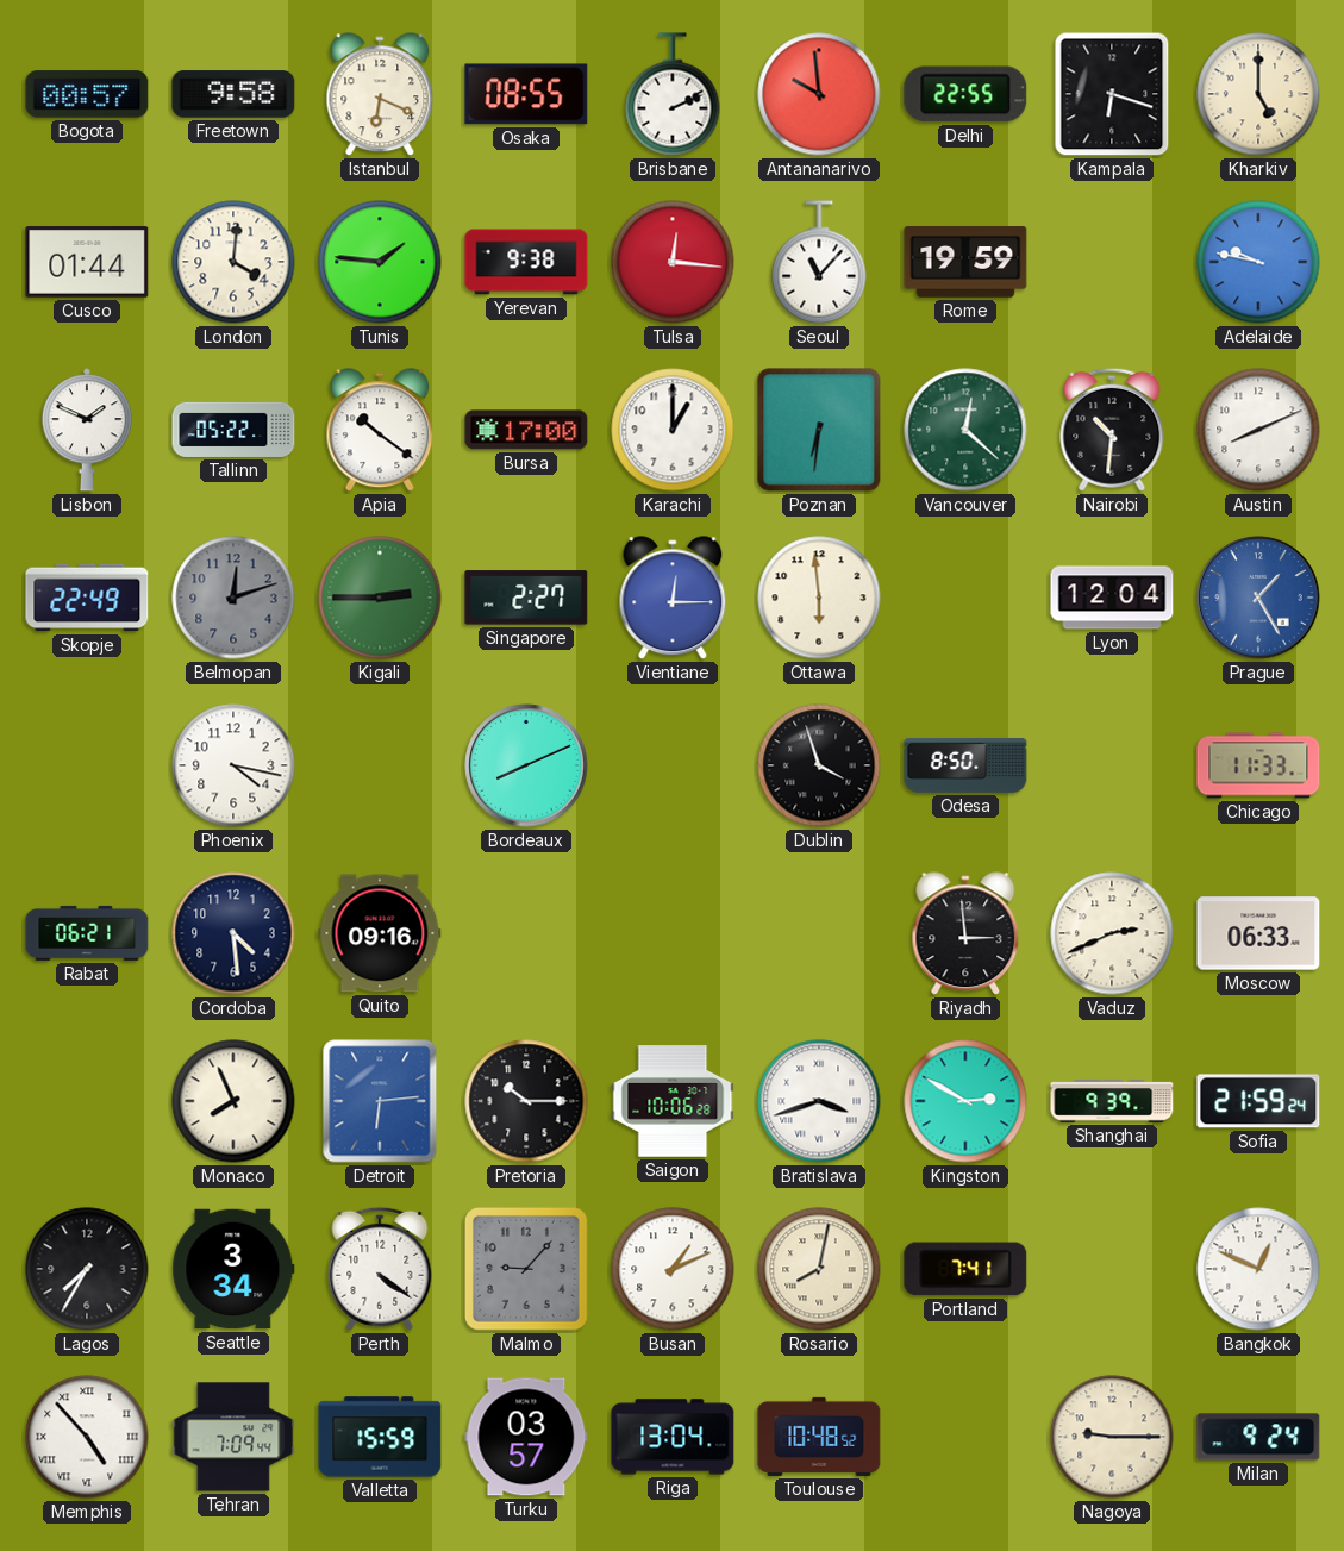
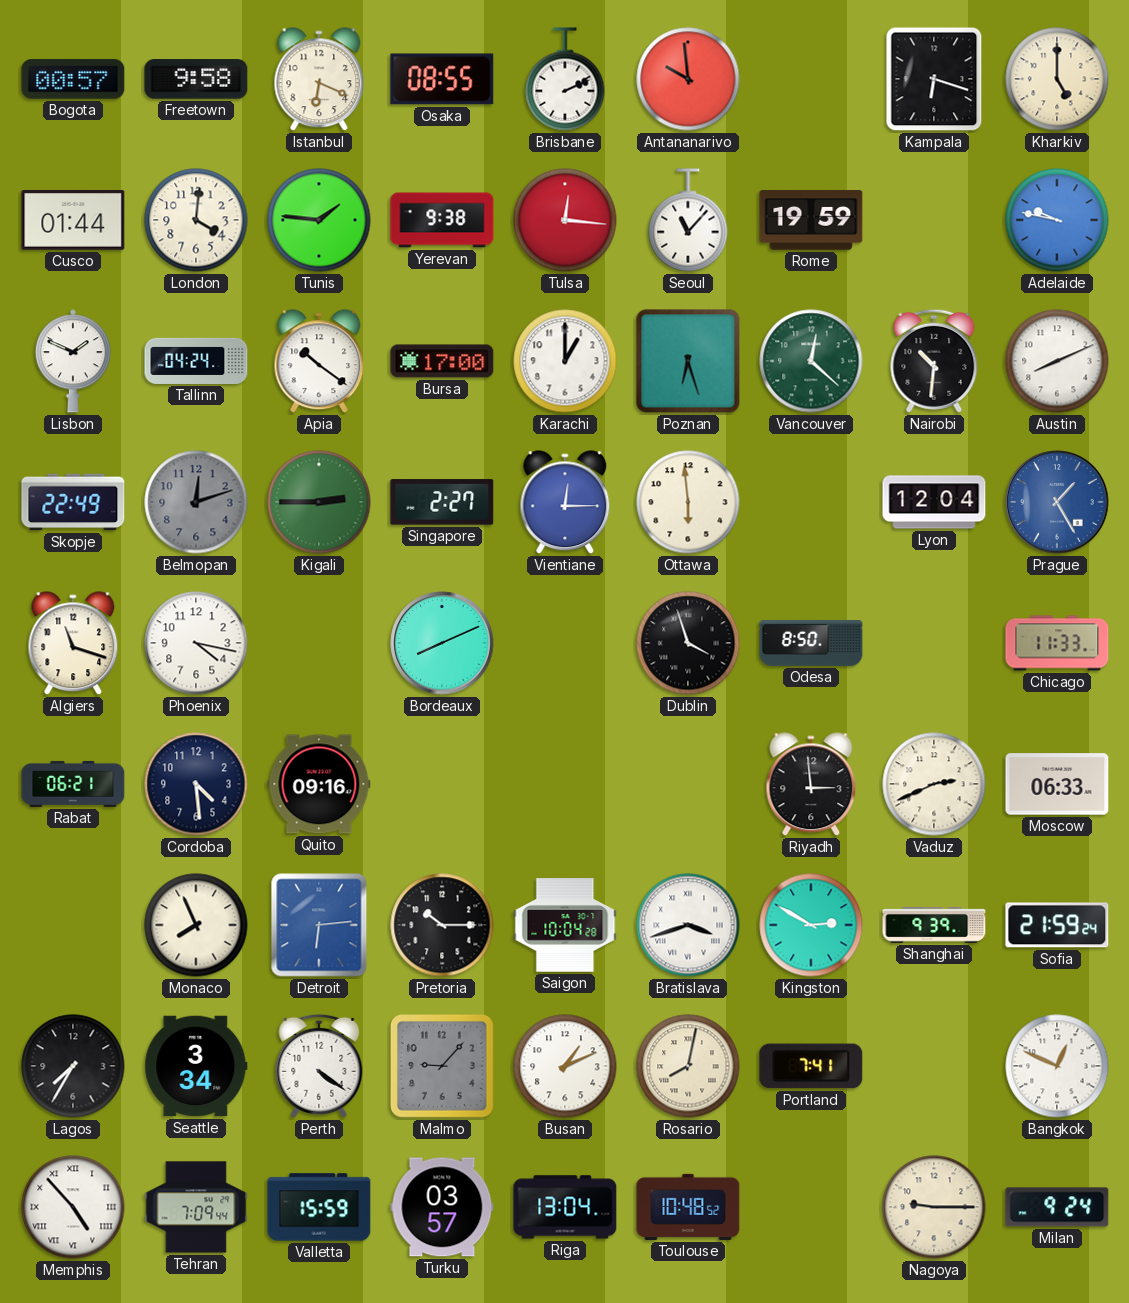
Delhi: 22:55 -> none
Tallinn: 05:22 -> 04:24
Poznan: 6:31 -> 6:27
Algiers: none -> 11:18
Saigon: 10:06 -> 10:04
